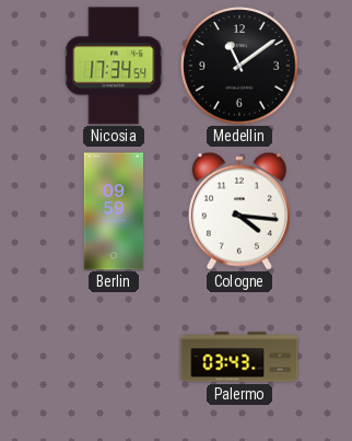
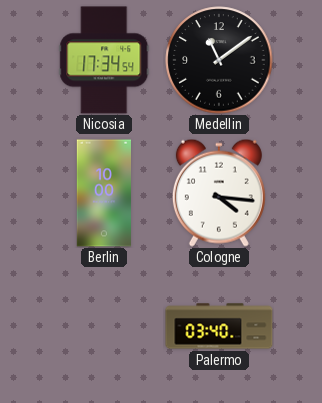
Berlin: 09:59 -> 10:00
Palermo: 03:43 -> 03:40
